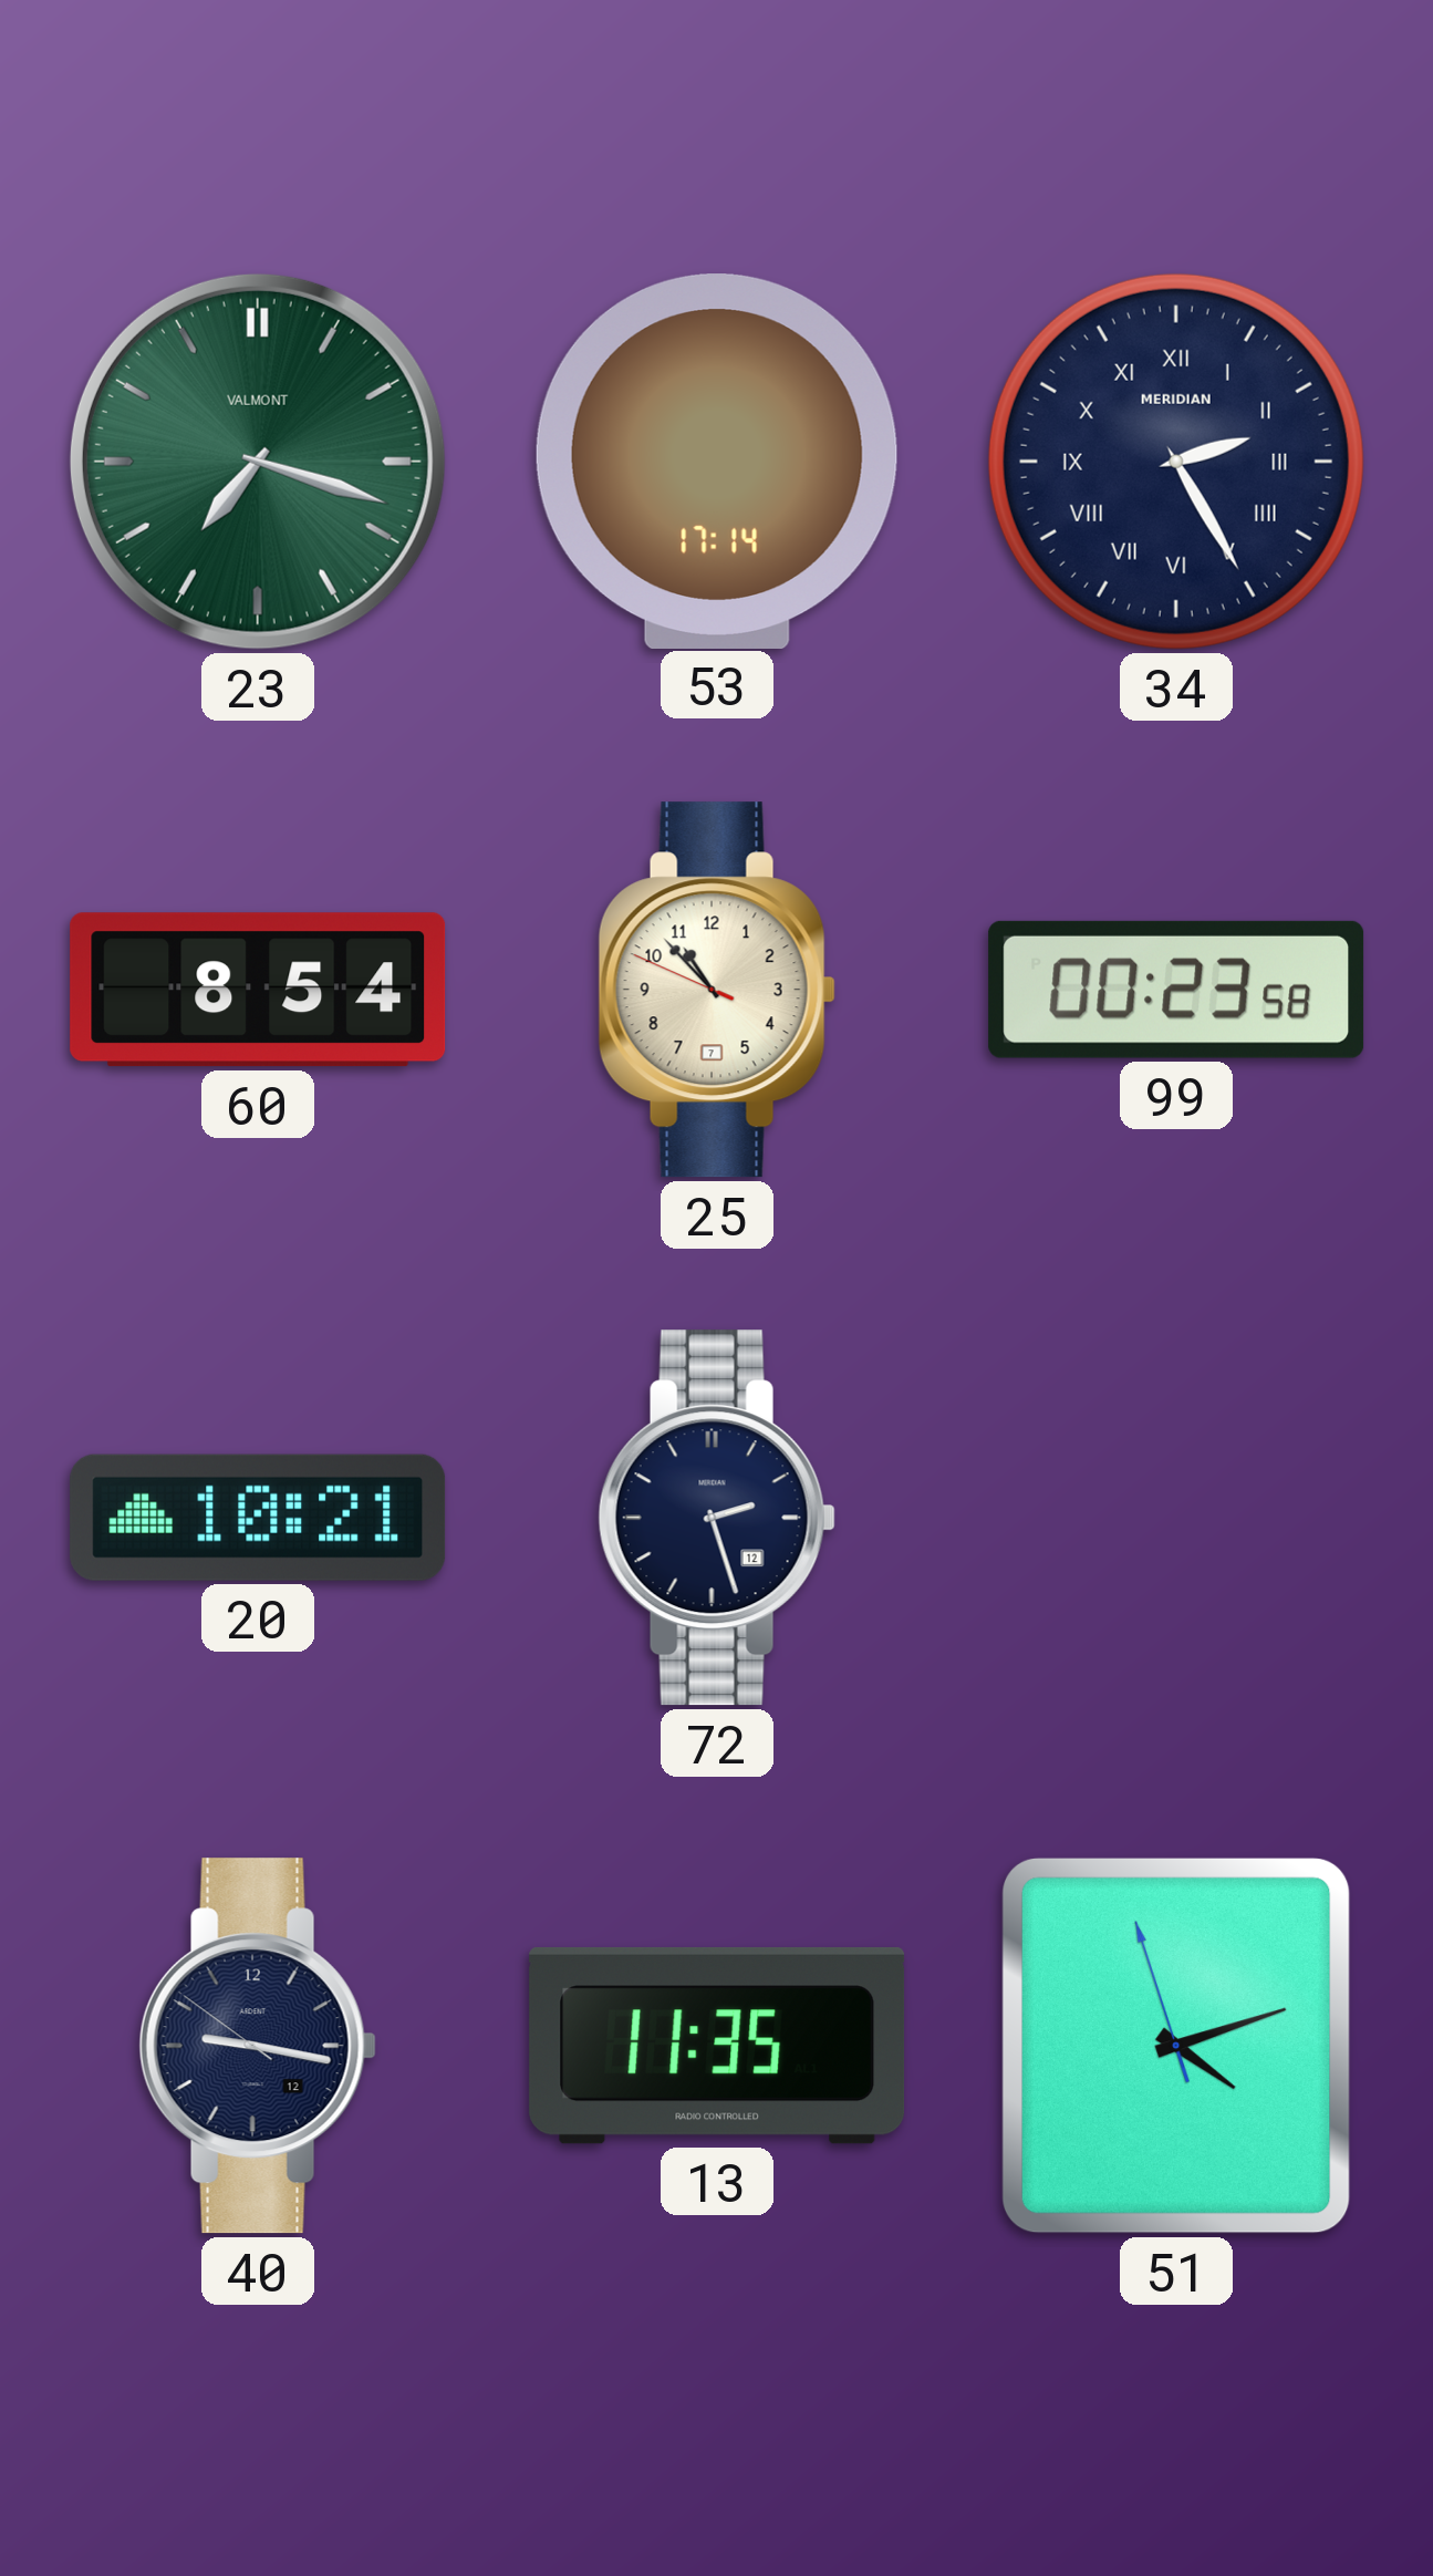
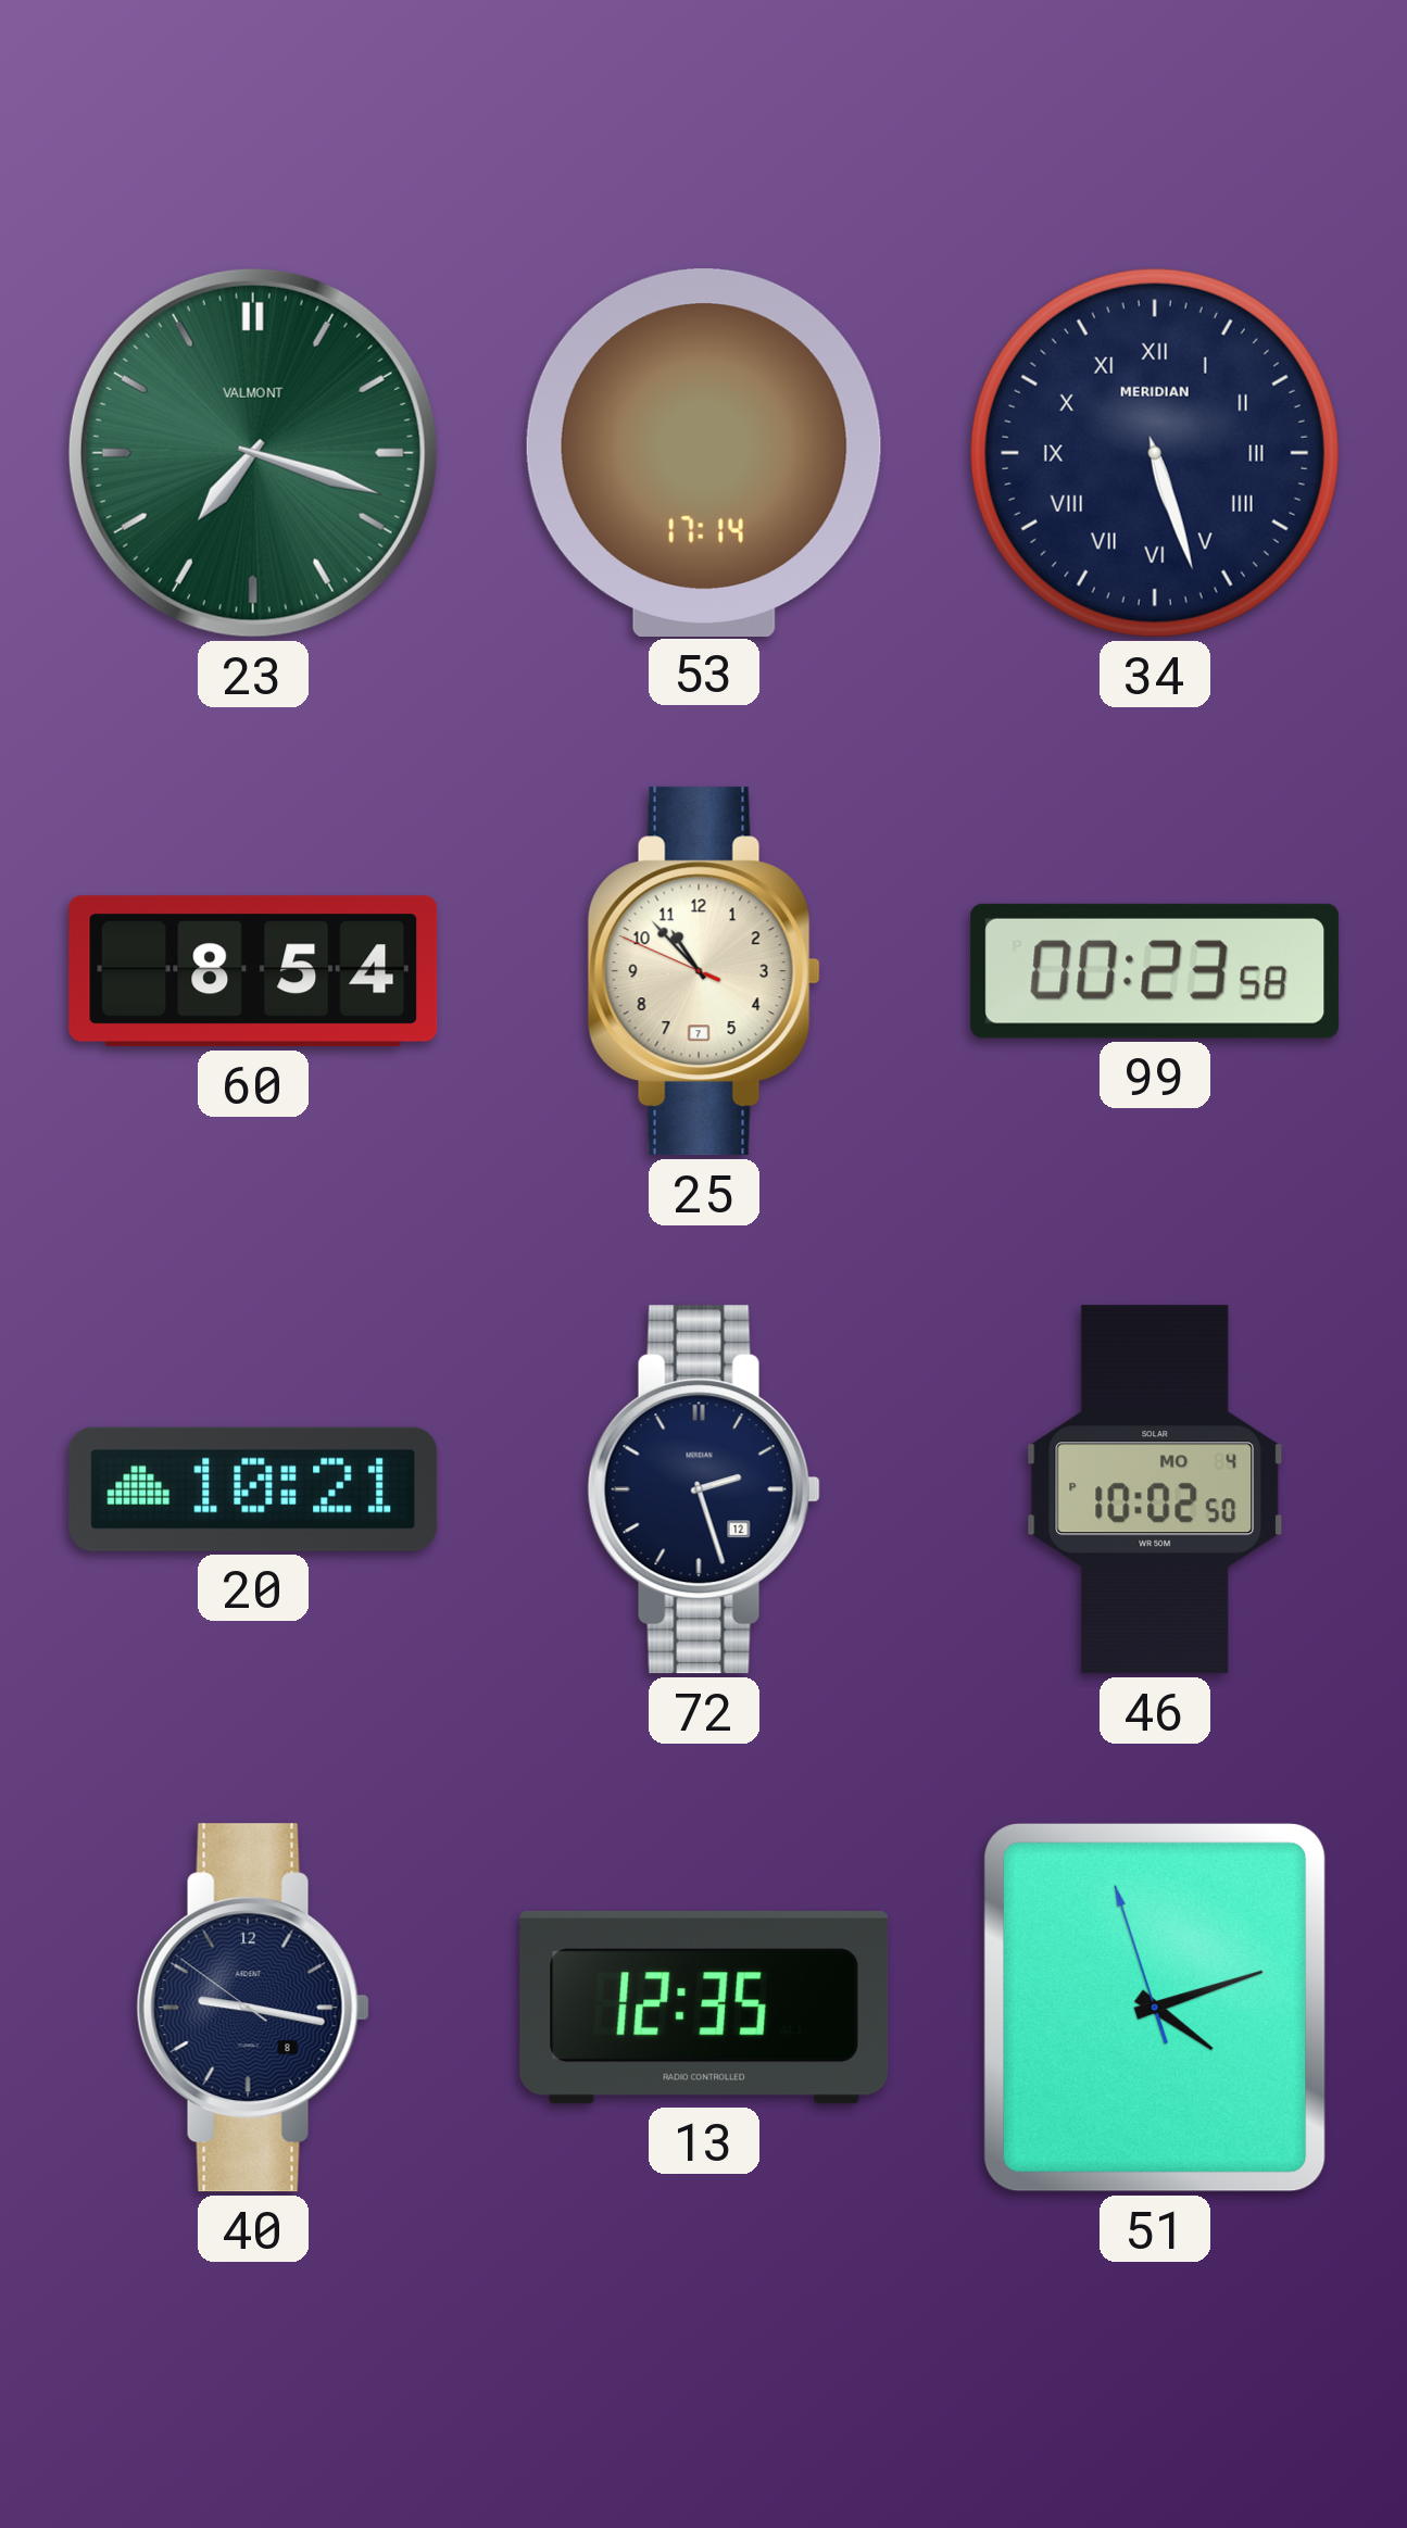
34: 2:25 -> 5:27
46: none -> 10:02
40 date: 12 -> 8
13: 11:35 -> 12:35
